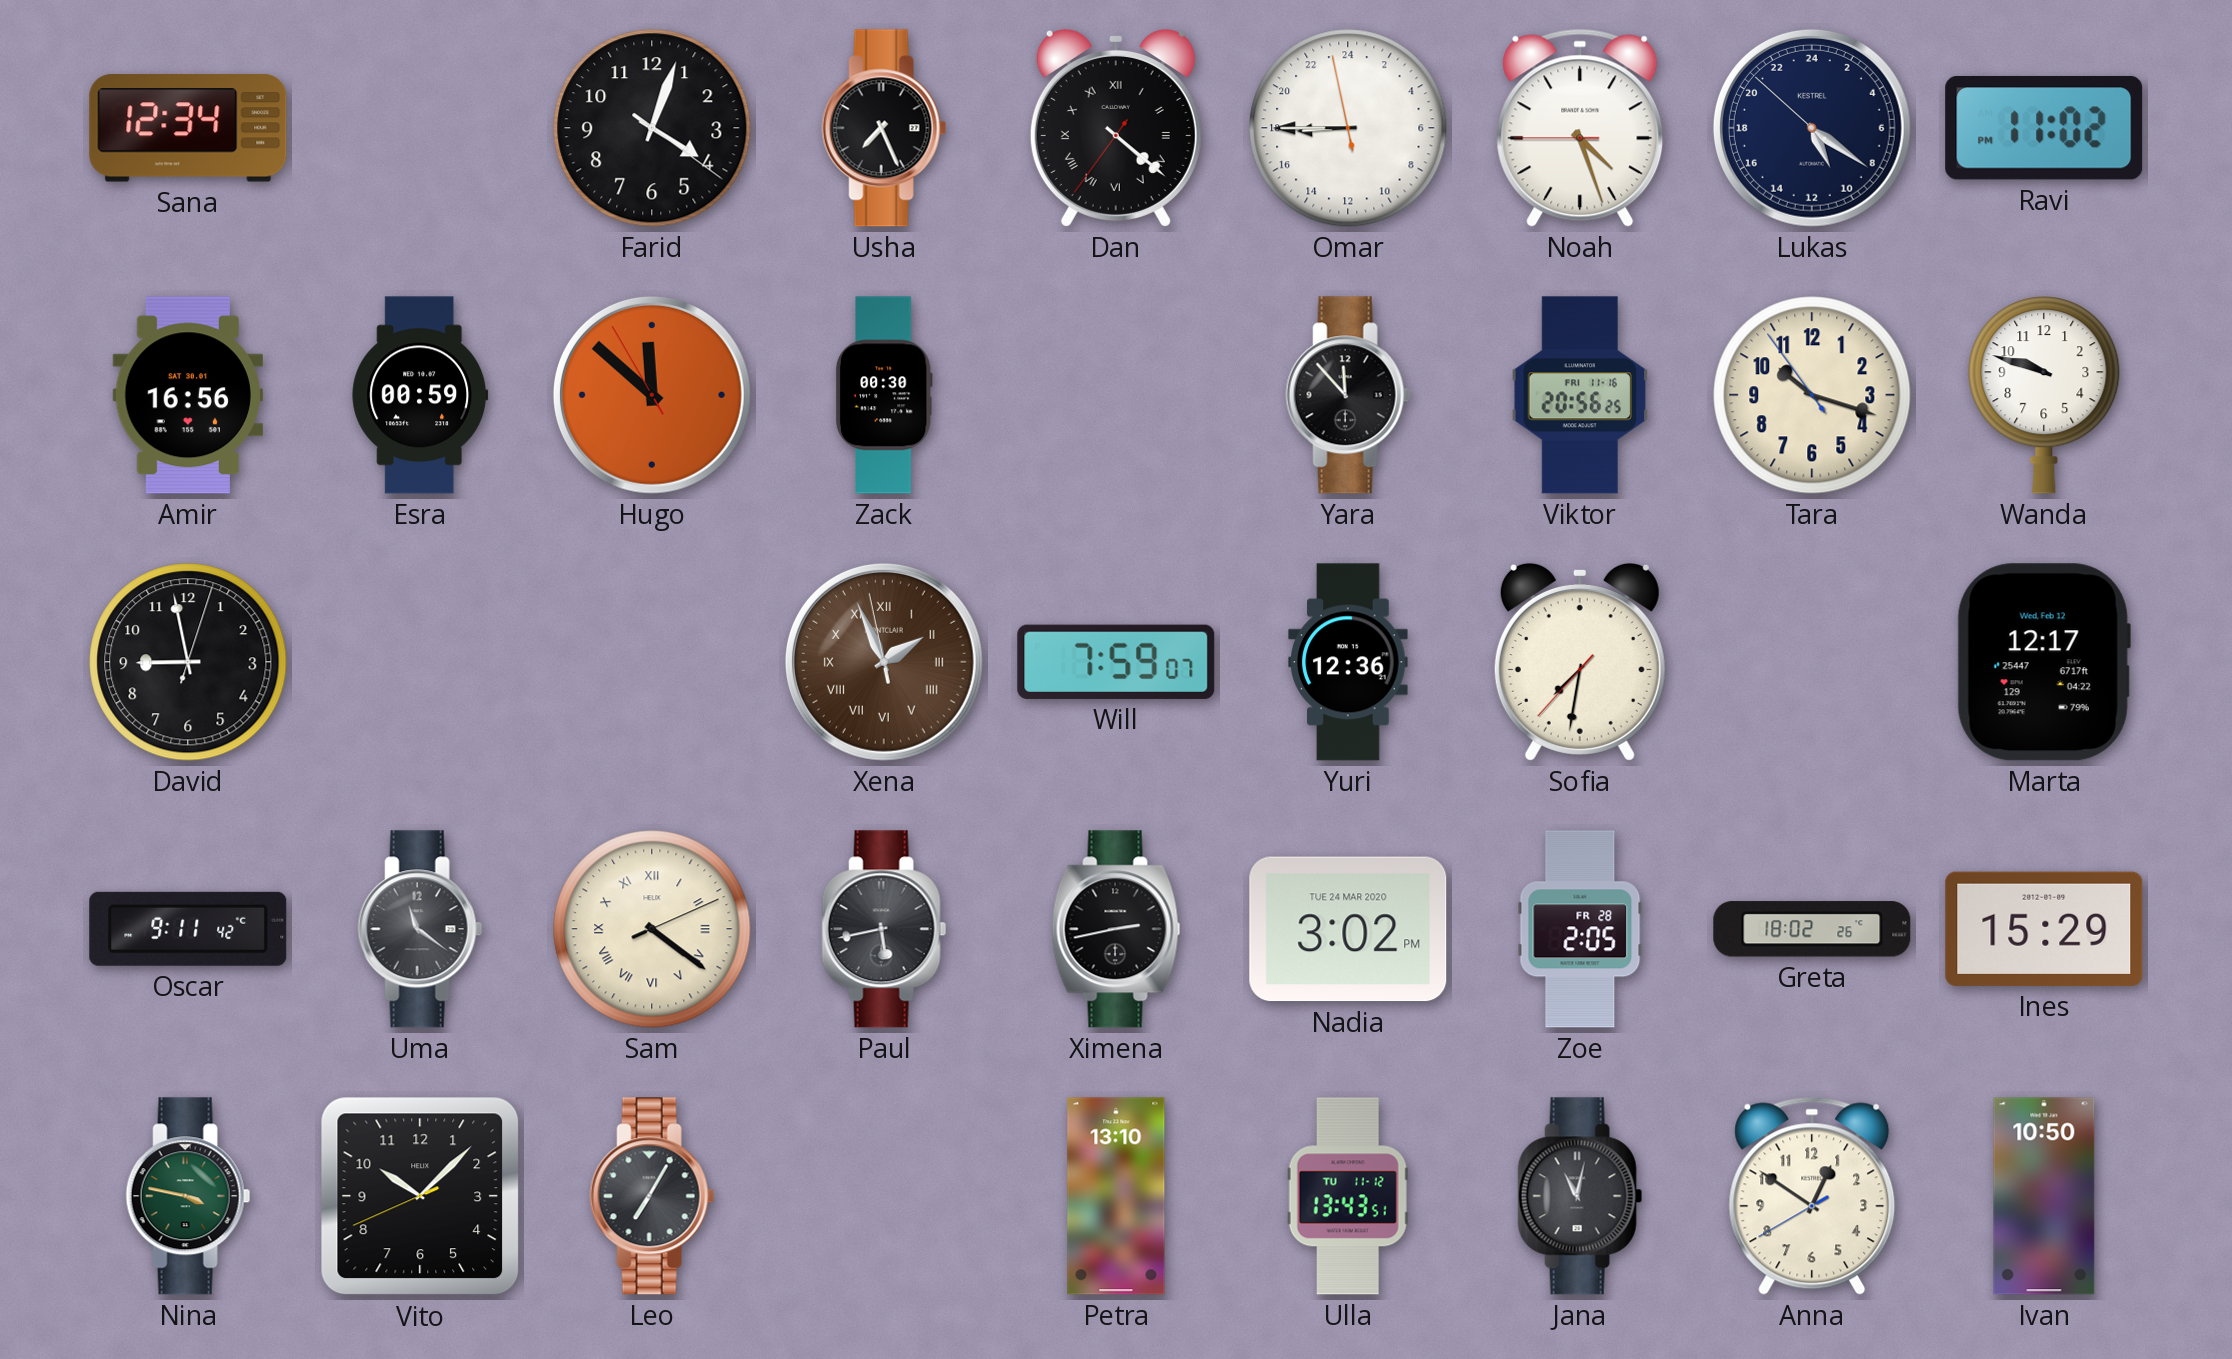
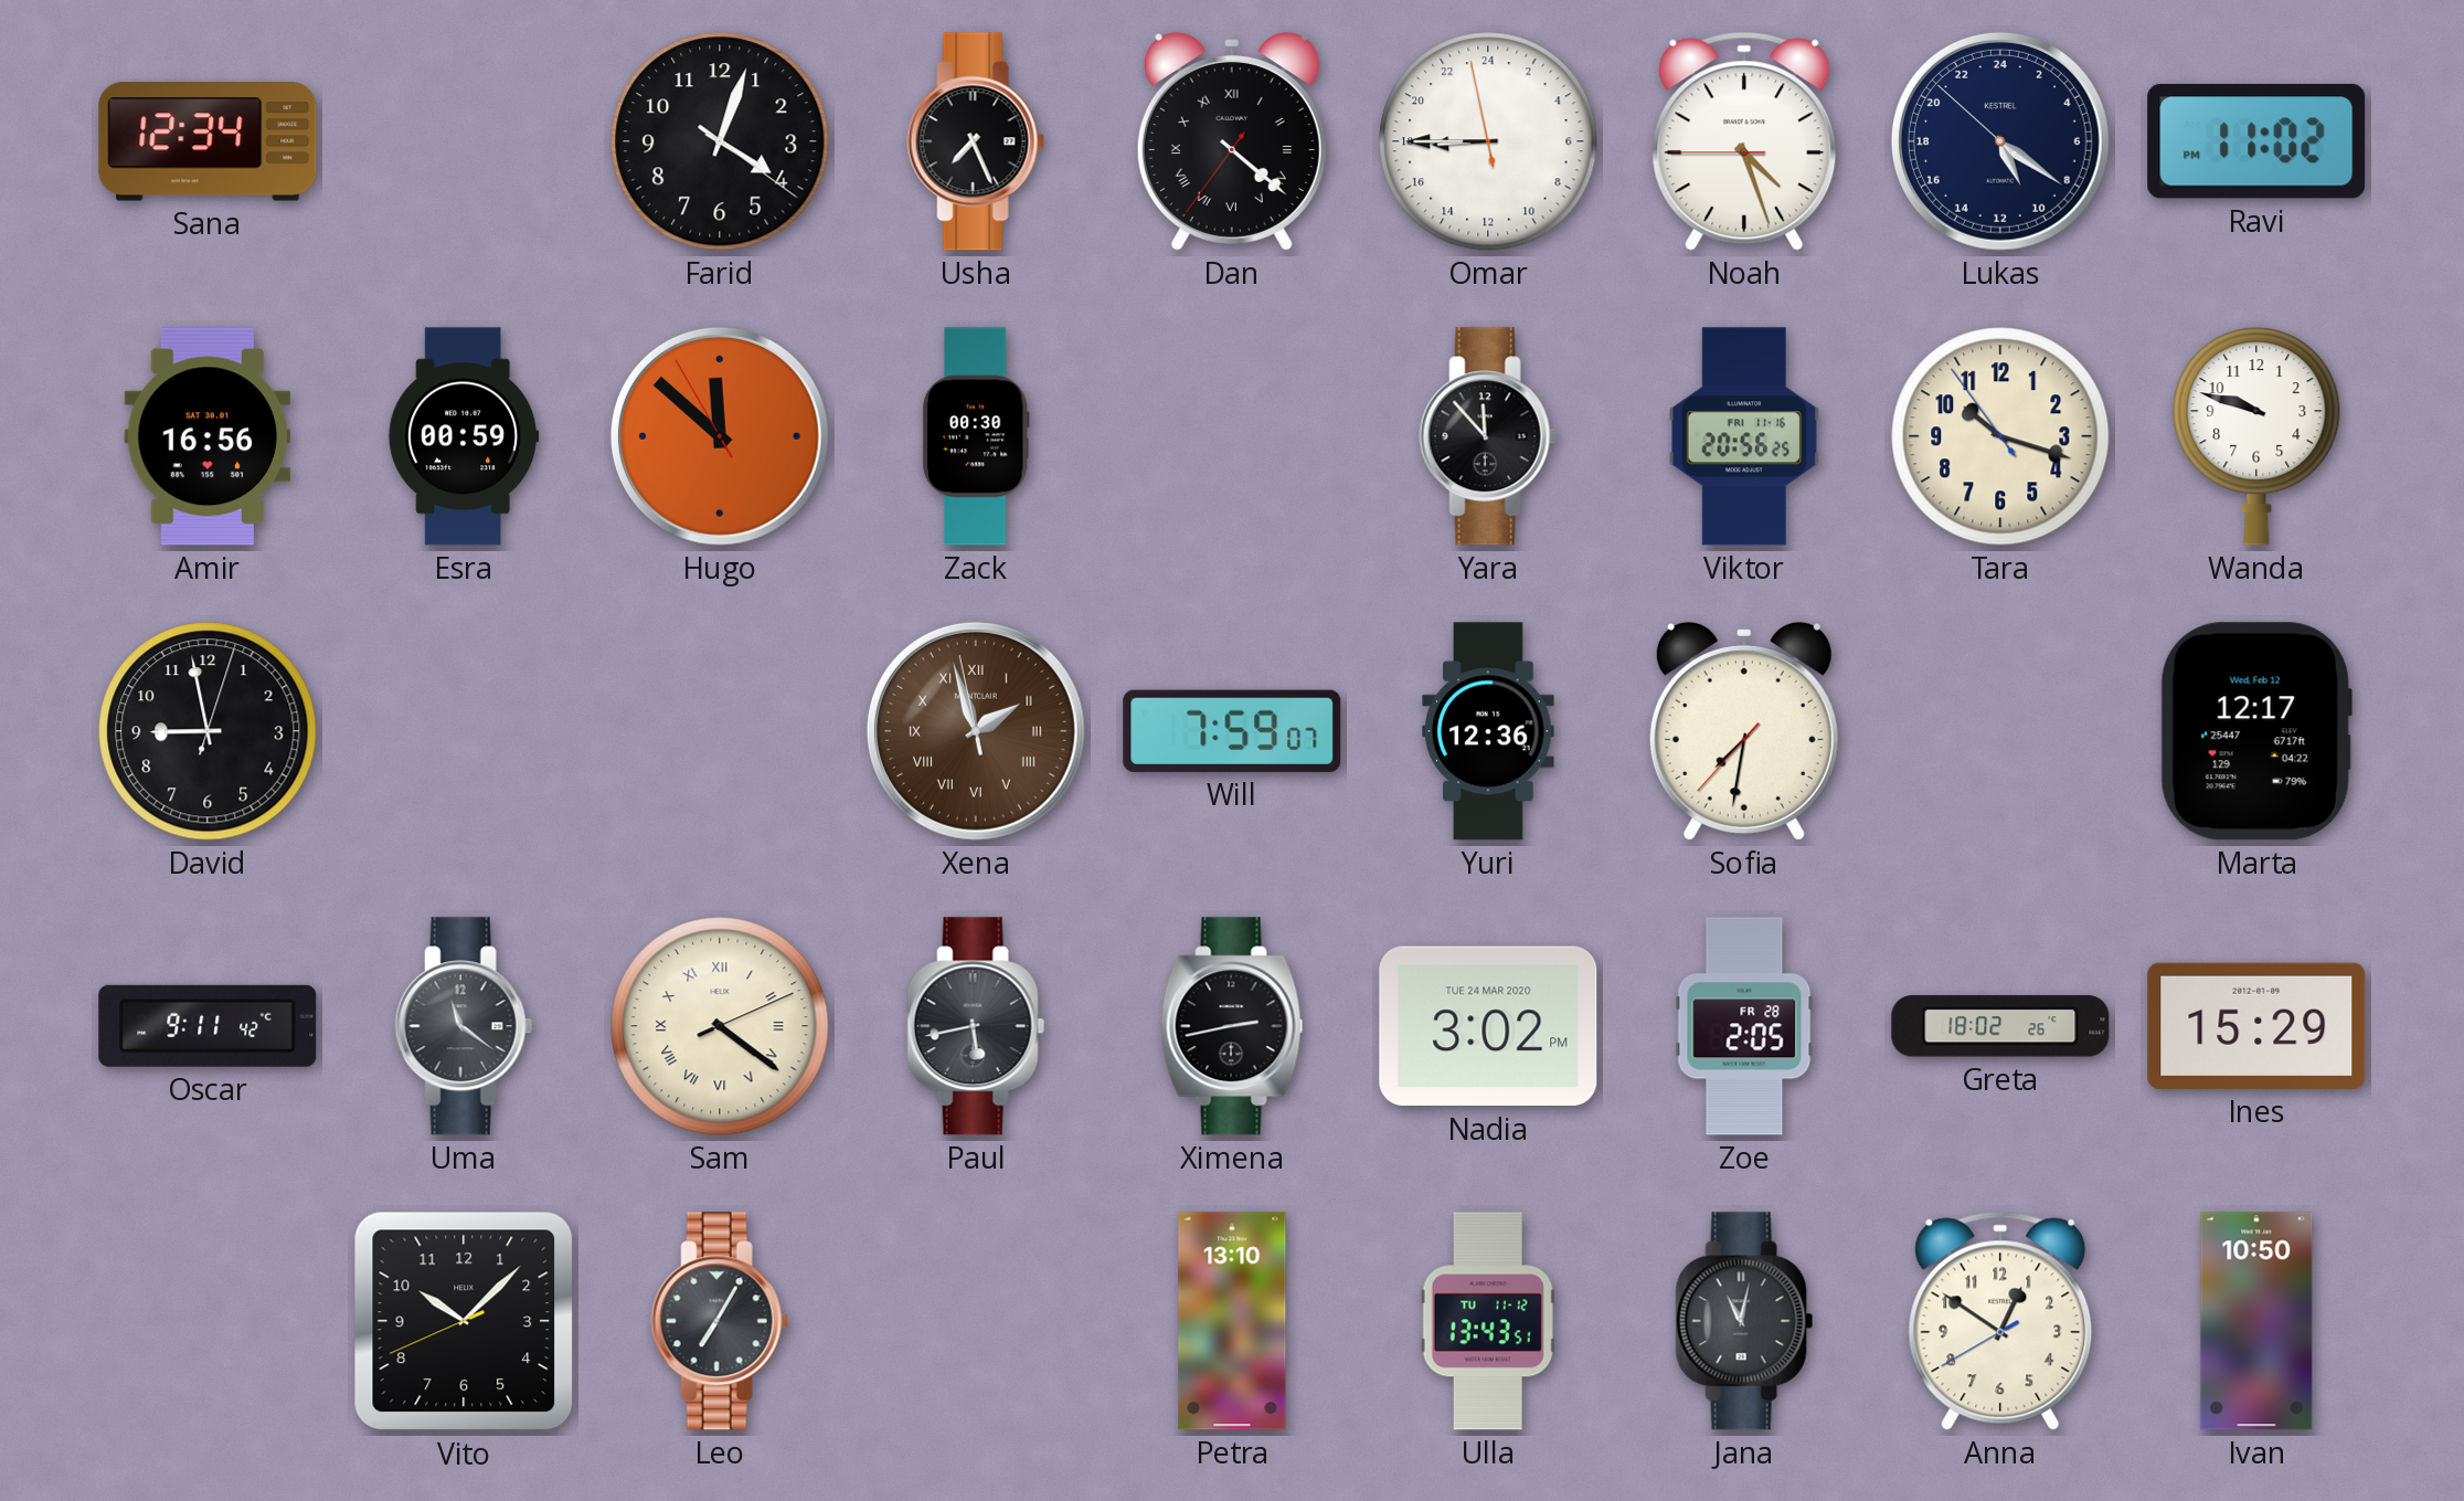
Xena: 1:55 -> 1:56
Nina: 3:47 -> none
